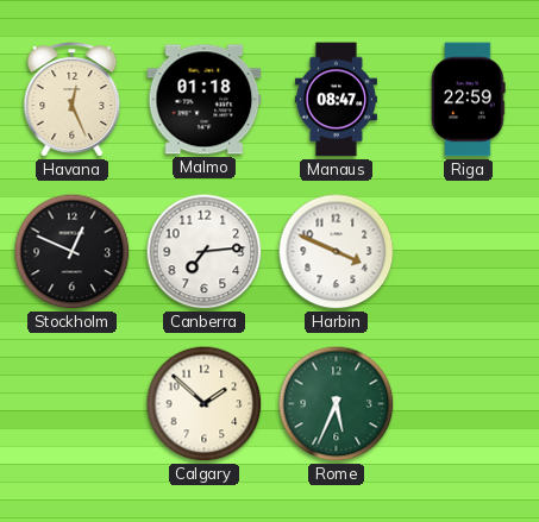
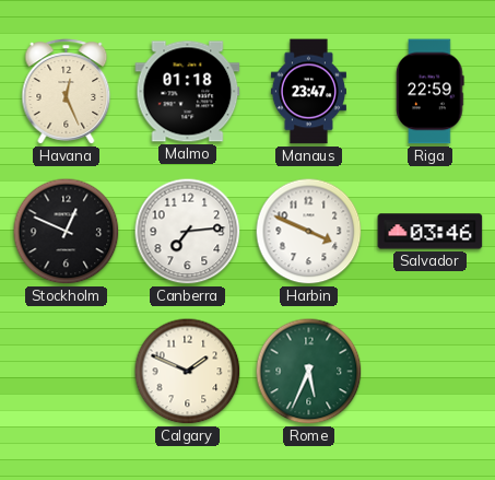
Manaus: 08:47 -> 23:47
Salvador: none -> 03:46
Calgary: 1:52 -> 1:49
